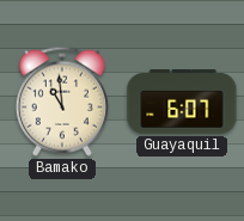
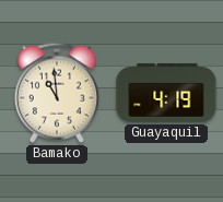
Guayaquil: 6:07 -> 4:19
